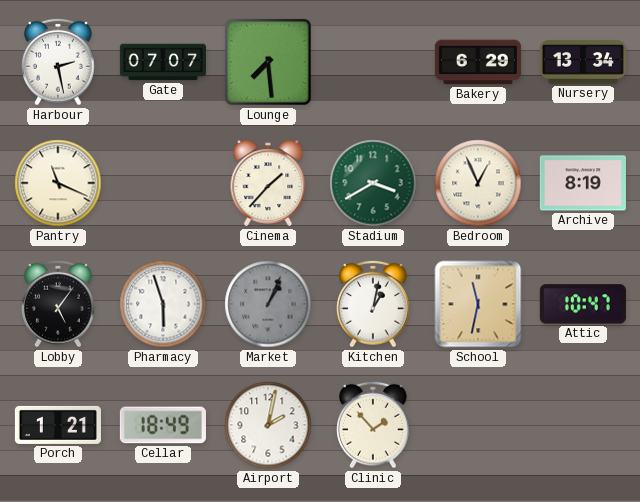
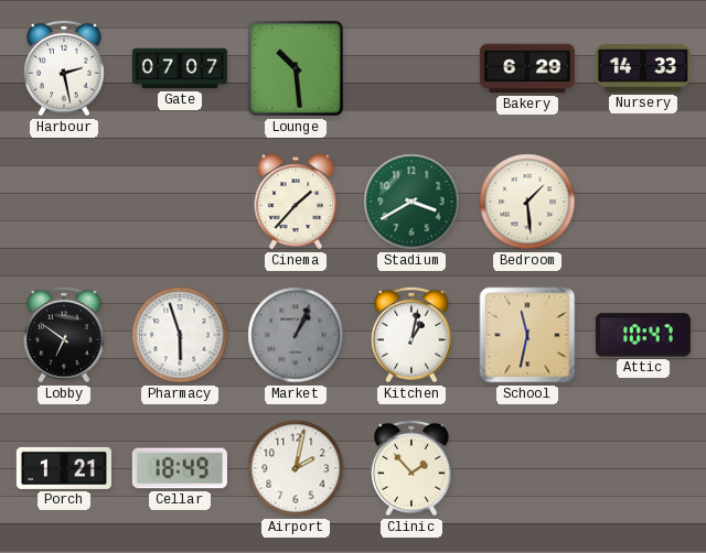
Lounge: 7:29 -> 10:29
Nursery: 13:34 -> 14:33
Pantry: 11:19 -> none
Bedroom: 12:56 -> 1:29
Archive: 8:19 -> none
Lobby: 5:06 -> 6:51
